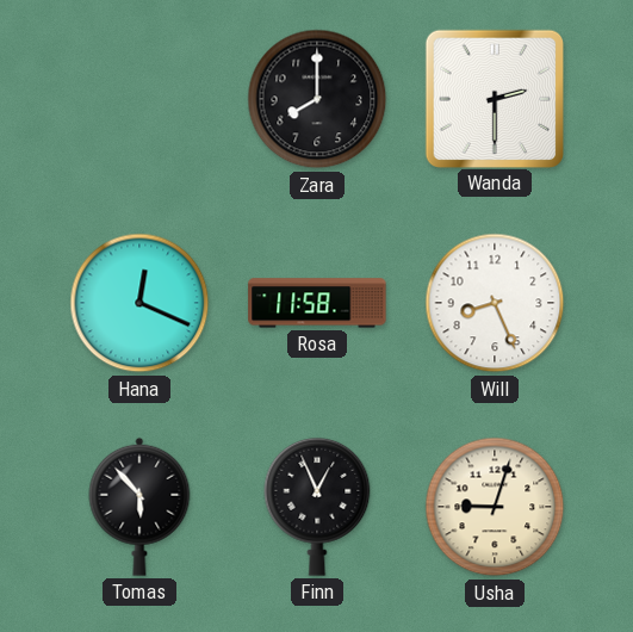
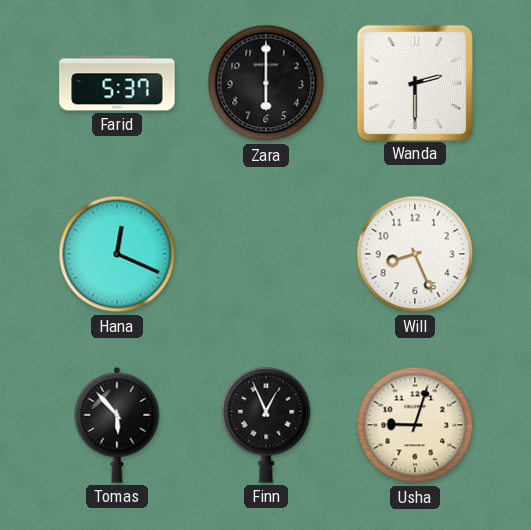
Farid: none -> 5:37
Zara: 8:00 -> 6:00
Rosa: 11:58 -> none
